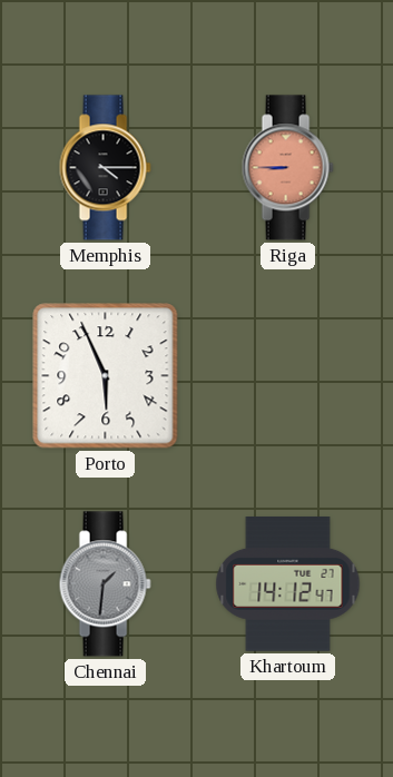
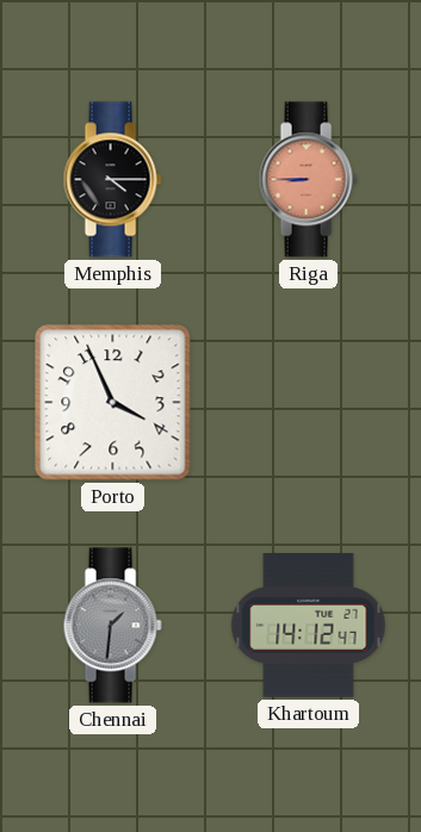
Porto: 5:56 -> 3:56
